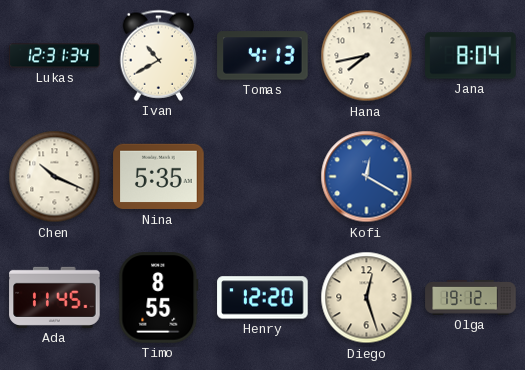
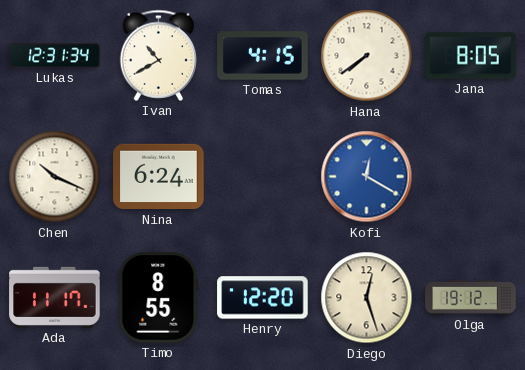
Tomas: 4:13 -> 4:15
Hana: 7:43 -> 7:39
Jana: 8:04 -> 8:05
Nina: 5:35 -> 6:24
Ada: 11:45 -> 11:17
